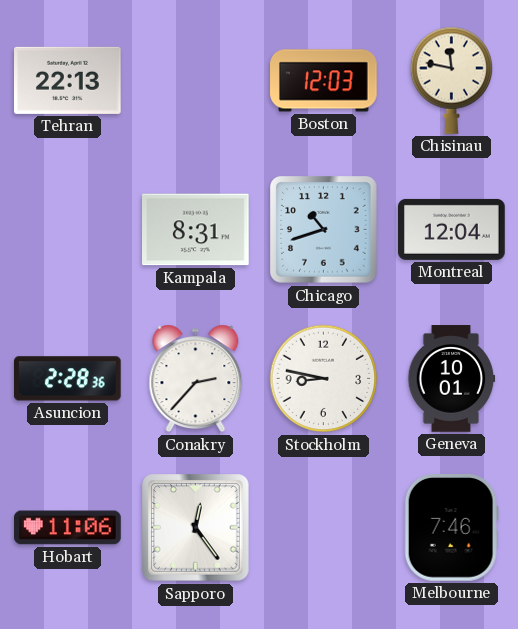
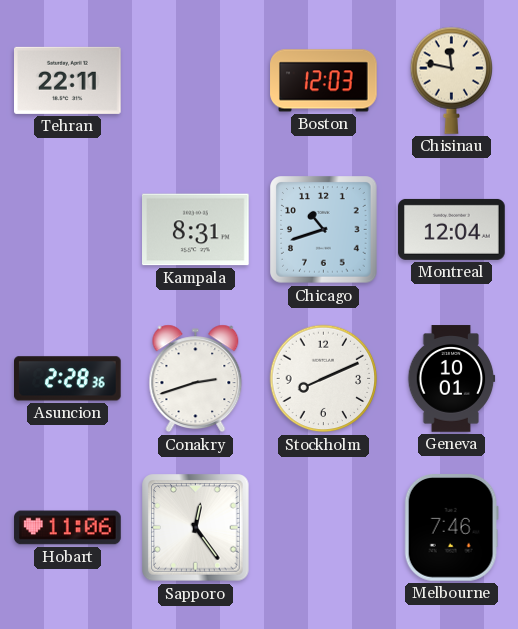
Tehran: 22:13 -> 22:11
Conakry: 2:37 -> 2:42
Stockholm: 8:47 -> 8:11
